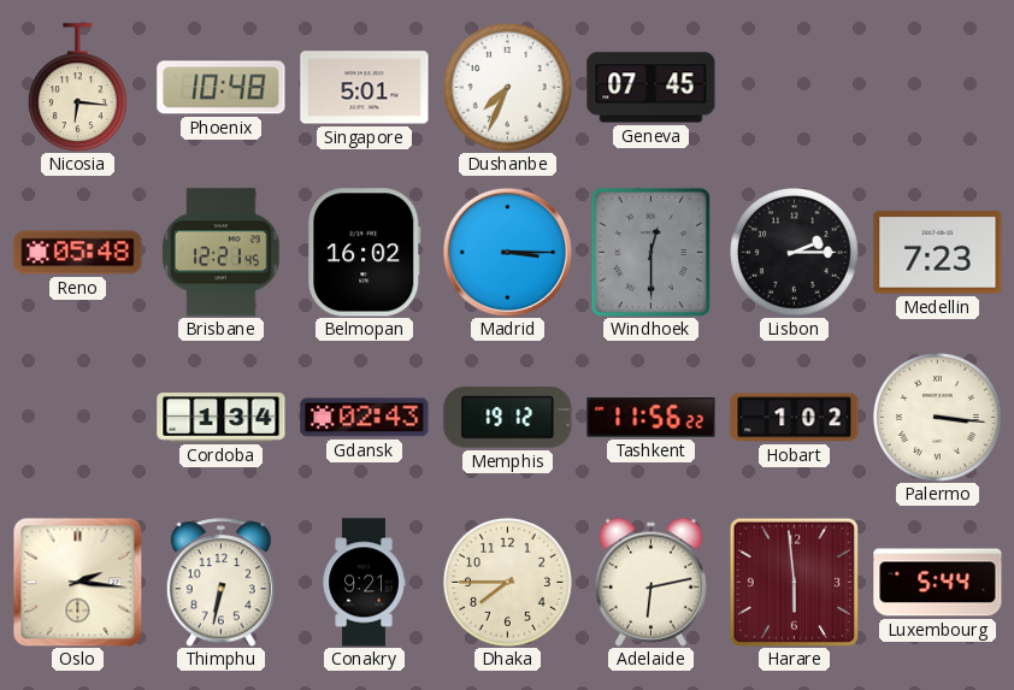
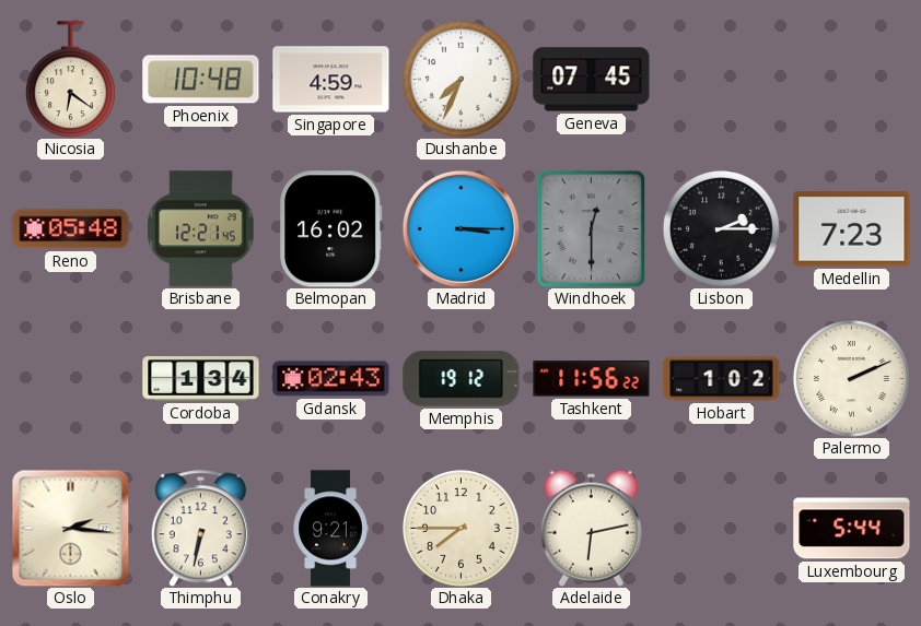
Nicosia: 6:16 -> 6:21
Singapore: 5:01 -> 4:59
Palermo: 3:16 -> 2:11
Harare: 5:59 -> none
